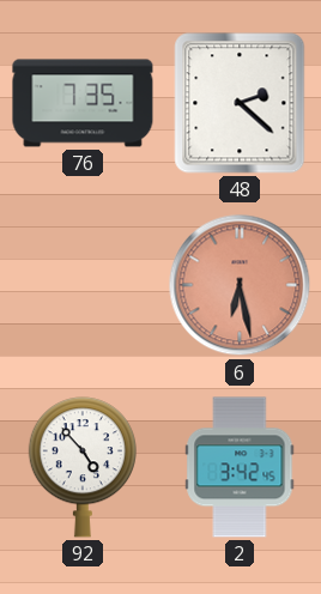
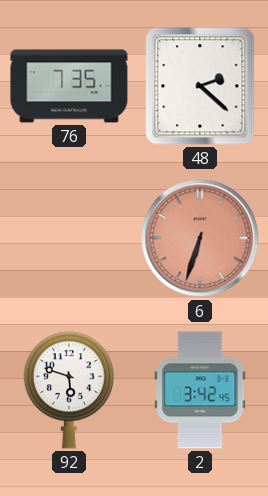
6: 6:28 -> 6:33
92: 4:53 -> 5:48
